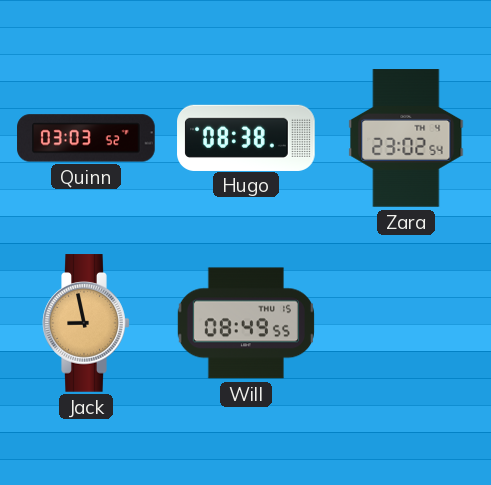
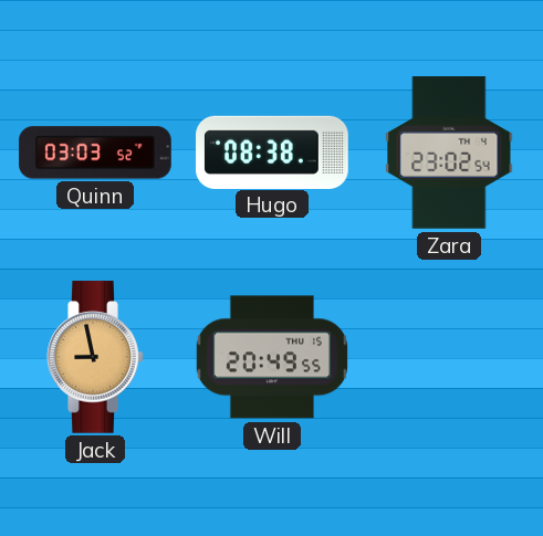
Will: 08:49 -> 20:49
